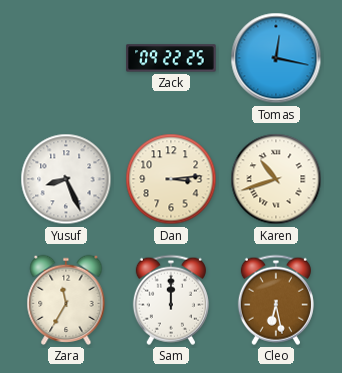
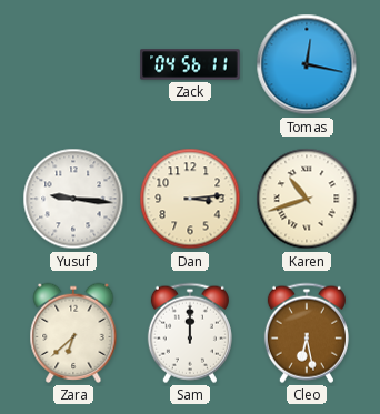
Zack: 09:22 -> 04:56
Yusuf: 8:26 -> 9:16
Zara: 11:35 -> 6:38
